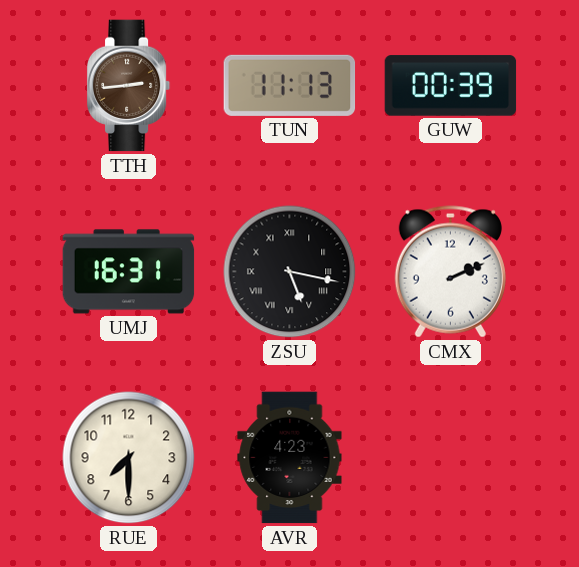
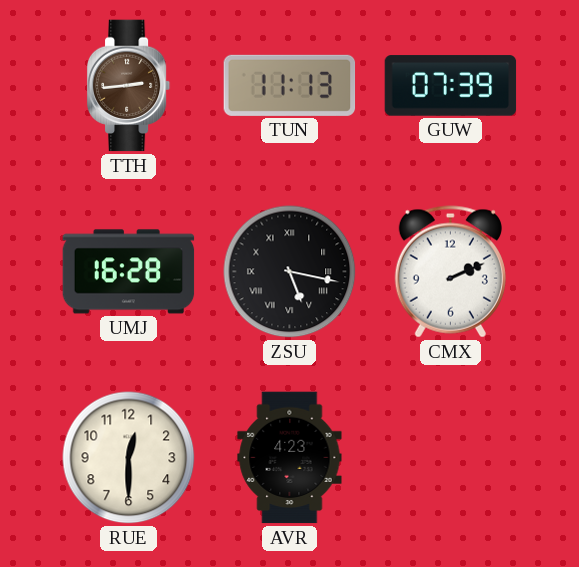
GUW: 00:39 -> 07:39
UMJ: 16:31 -> 16:28
RUE: 7:30 -> 12:30
